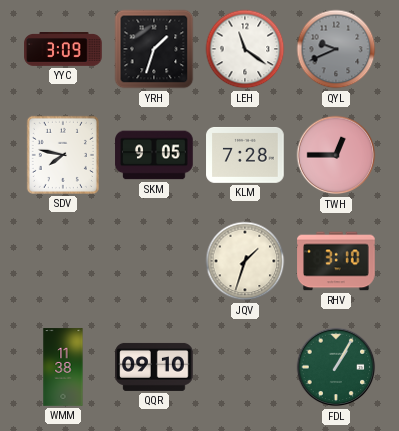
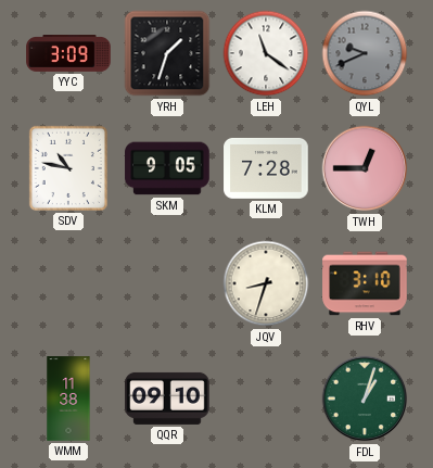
SDV: 7:47 -> 10:47
JQV: 1:33 -> 8:33
FDL: 1:05 -> 1:03
